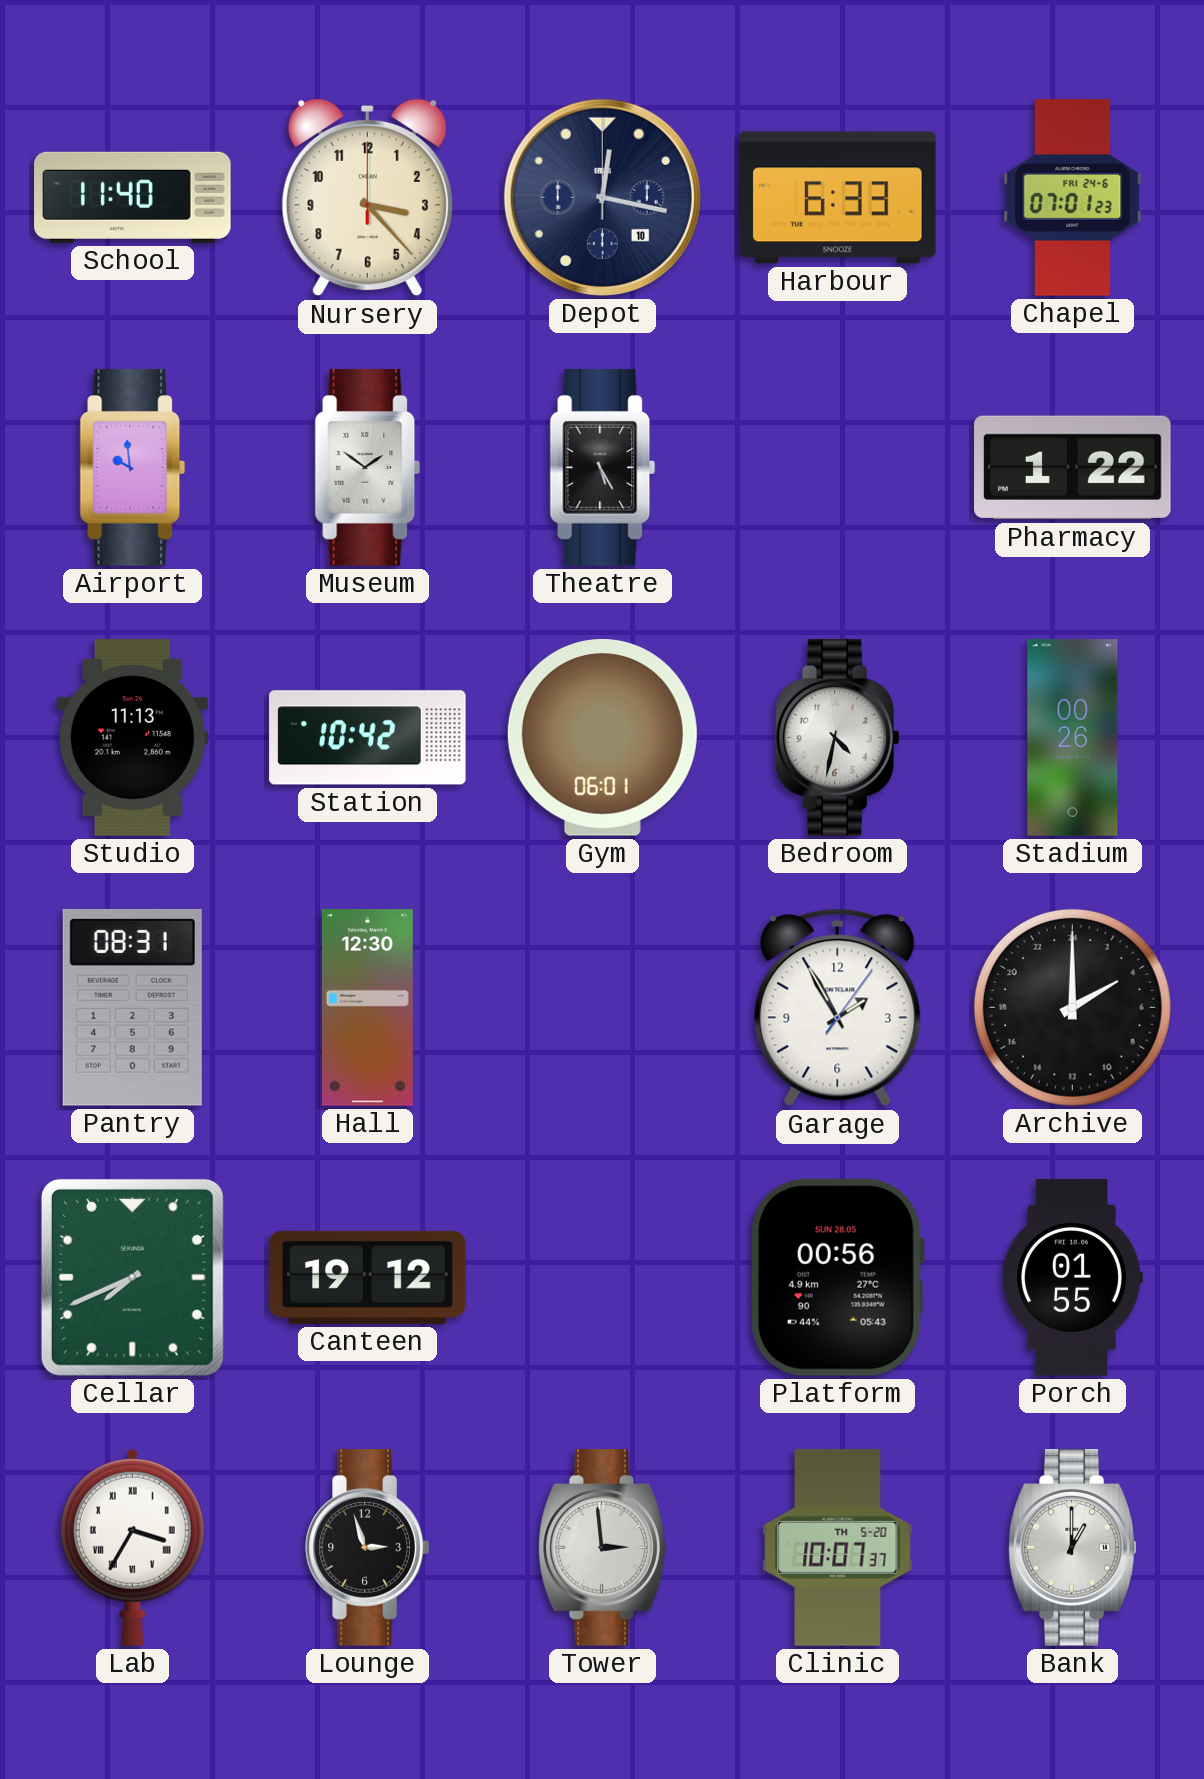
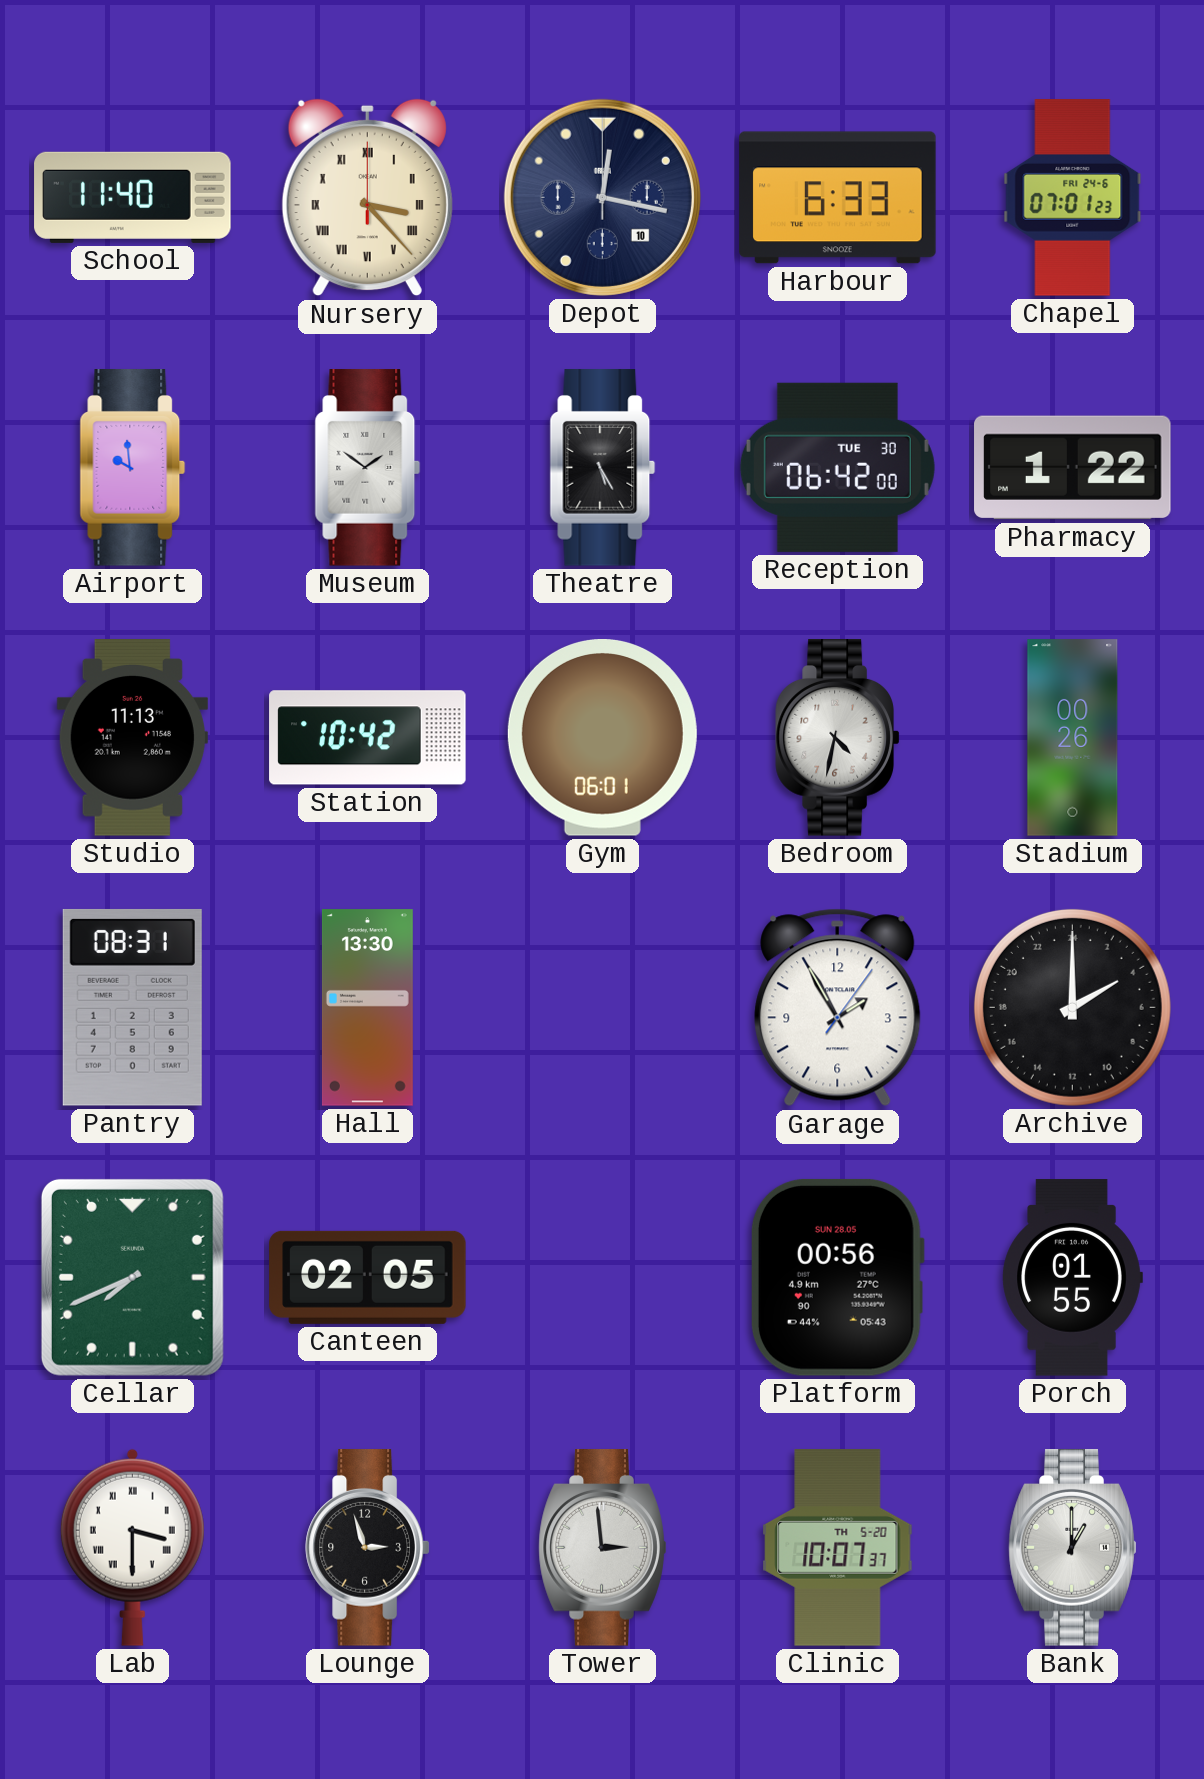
Nursery numerals: Arabic -> Roman
Reception: none -> 06:42
Hall: 12:30 -> 13:30
Canteen: 19:12 -> 02:05
Lab: 3:35 -> 3:30
